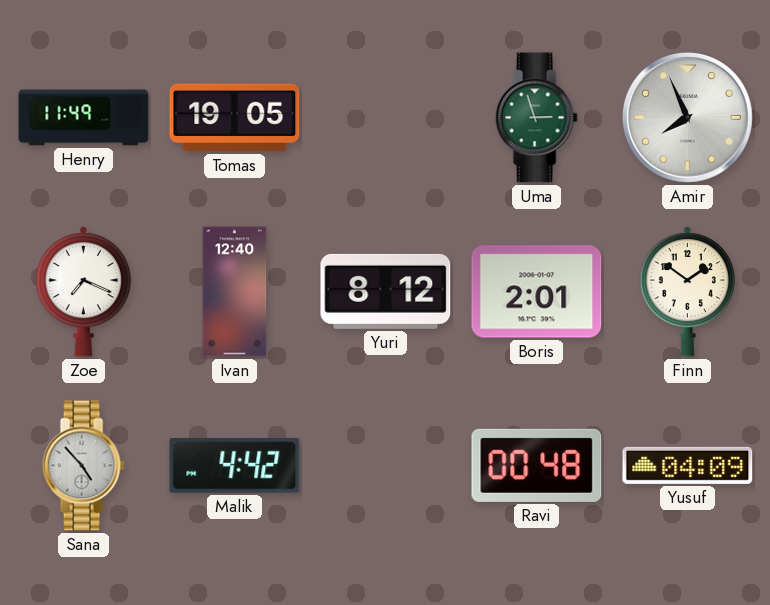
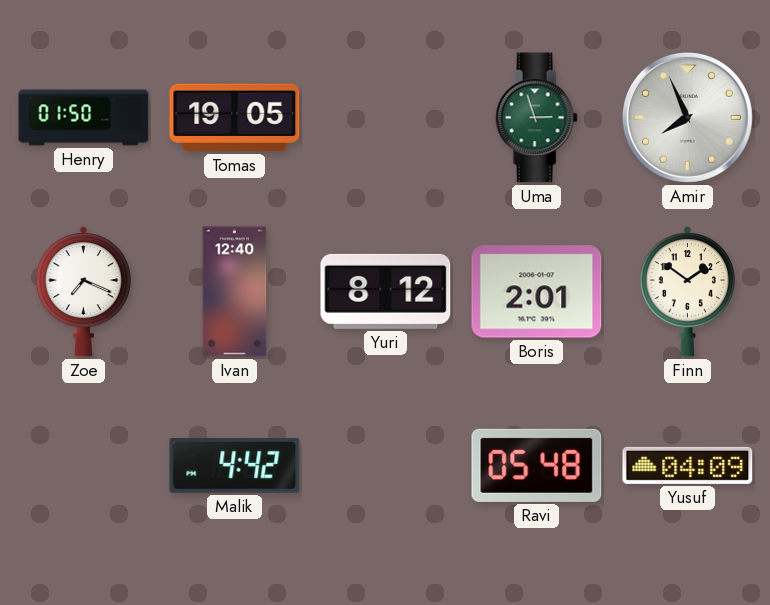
Henry: 11:49 -> 01:50
Sana: 4:53 -> none
Ravi: 00:48 -> 05:48
